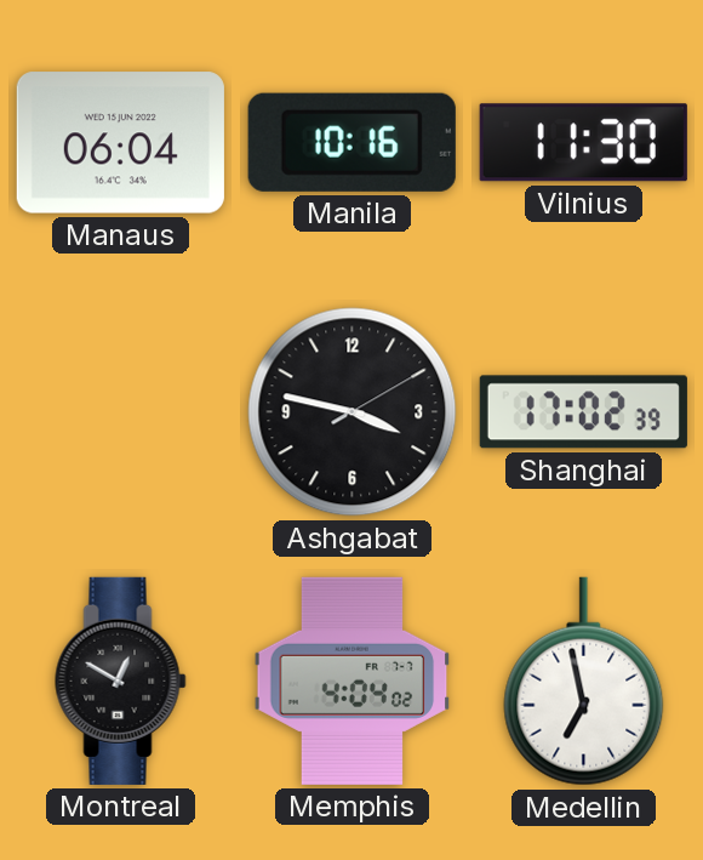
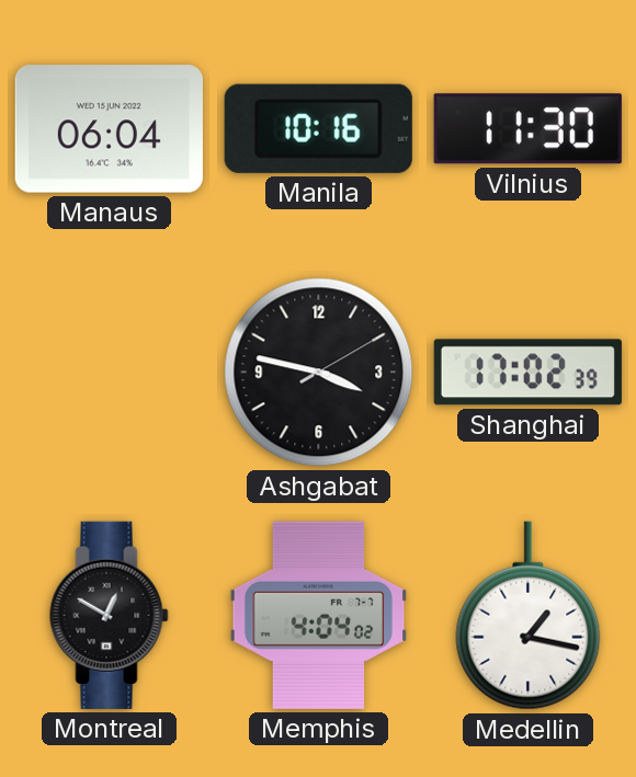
Medellin: 6:58 -> 1:17
